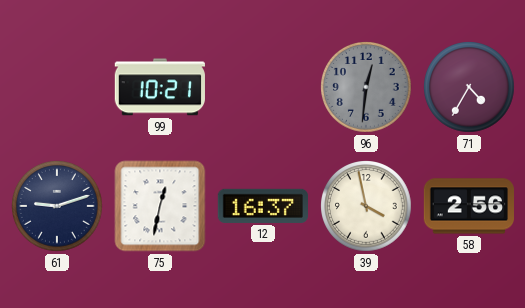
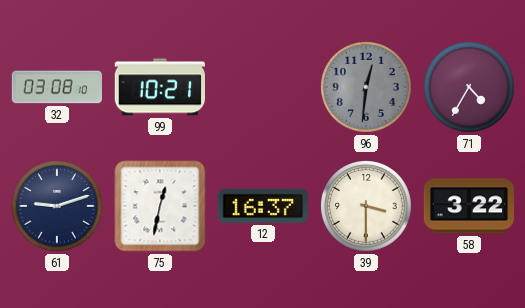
32: none -> 03:08
39: 3:58 -> 3:30
58: 2:56 -> 3:22
